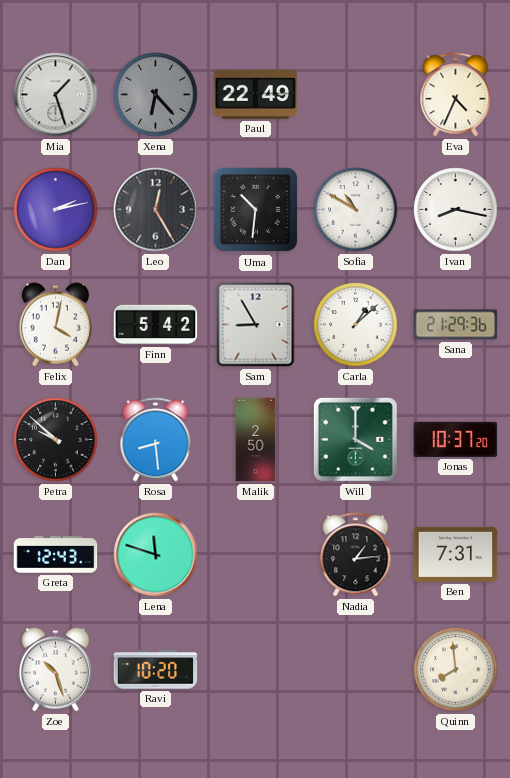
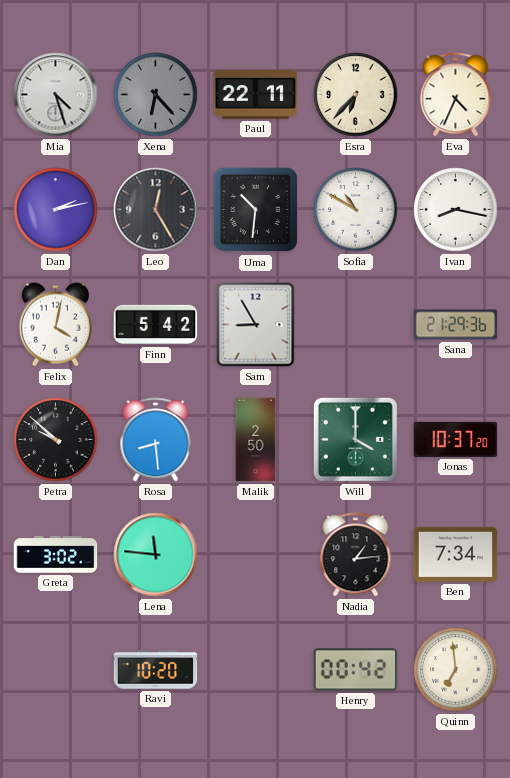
Mia: 1:27 -> 4:27
Paul: 22:49 -> 22:11
Esra: none -> 6:37
Carla: 1:08 -> none
Greta: 12:43 -> 3:02
Lena: 11:48 -> 11:46
Ben: 7:31 -> 7:34
Zoe: 10:27 -> none
Henry: none -> 00:42
Quinn: 7:59 -> 6:59
